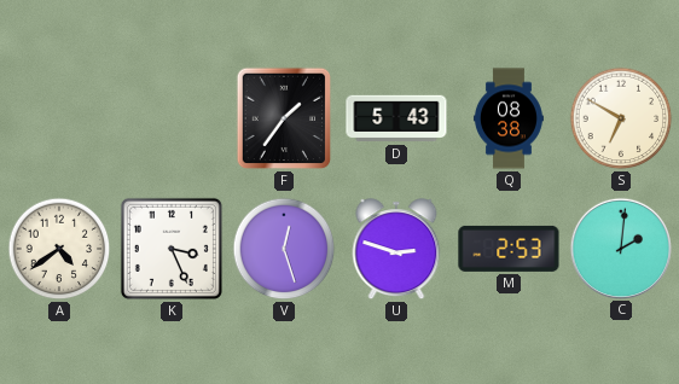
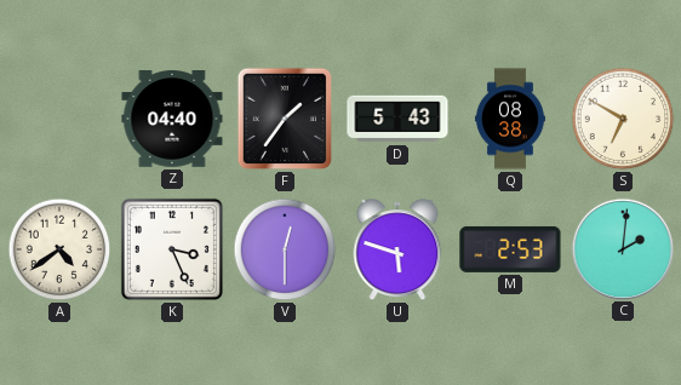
Z: none -> 04:40
V: 12:27 -> 12:30
U: 2:48 -> 5:48
